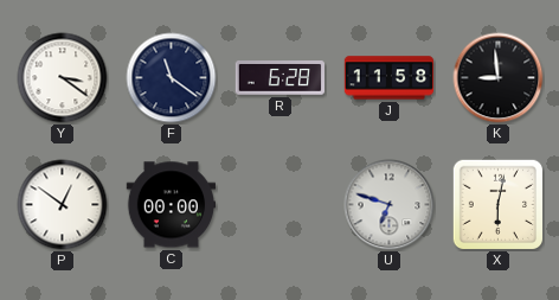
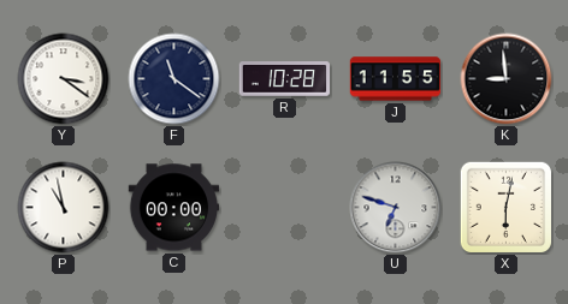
R: 6:28 -> 10:28
J: 11:58 -> 11:55
P: 12:51 -> 10:58
